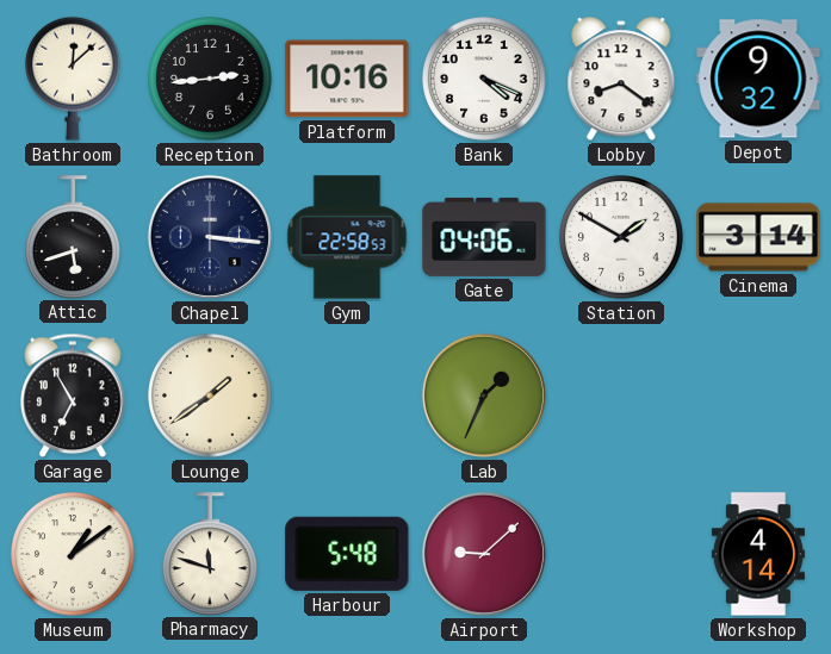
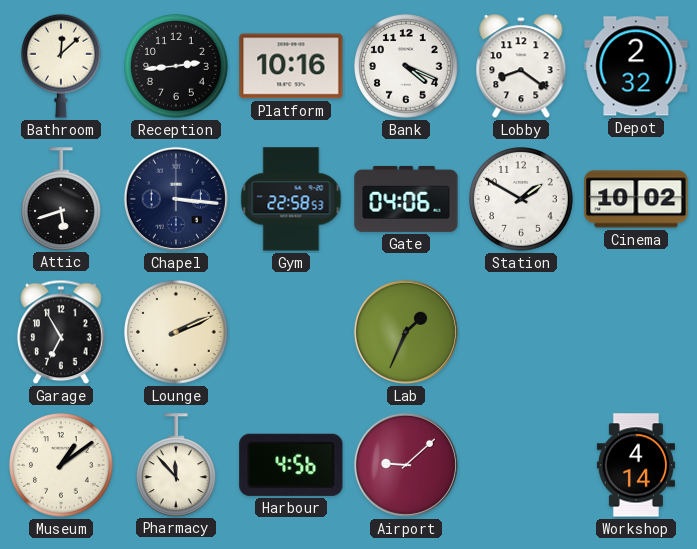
Depot: 9:32 -> 2:32
Cinema: 3:14 -> 10:02
Lounge: 1:39 -> 2:11
Pharmacy: 11:48 -> 11:53
Harbour: 5:48 -> 4:56
